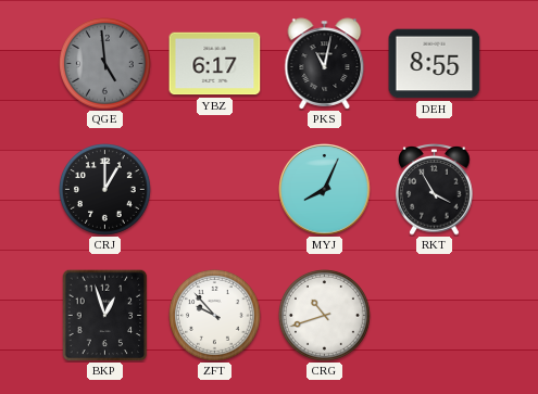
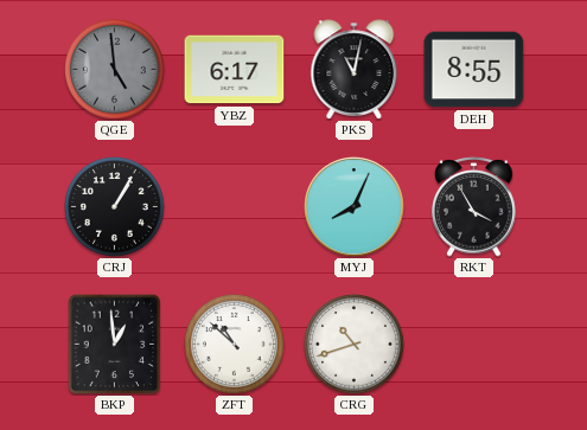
CRJ: 1:00 -> 1:05
BKP: 12:57 -> 12:59
ZFT: 9:53 -> 10:52
